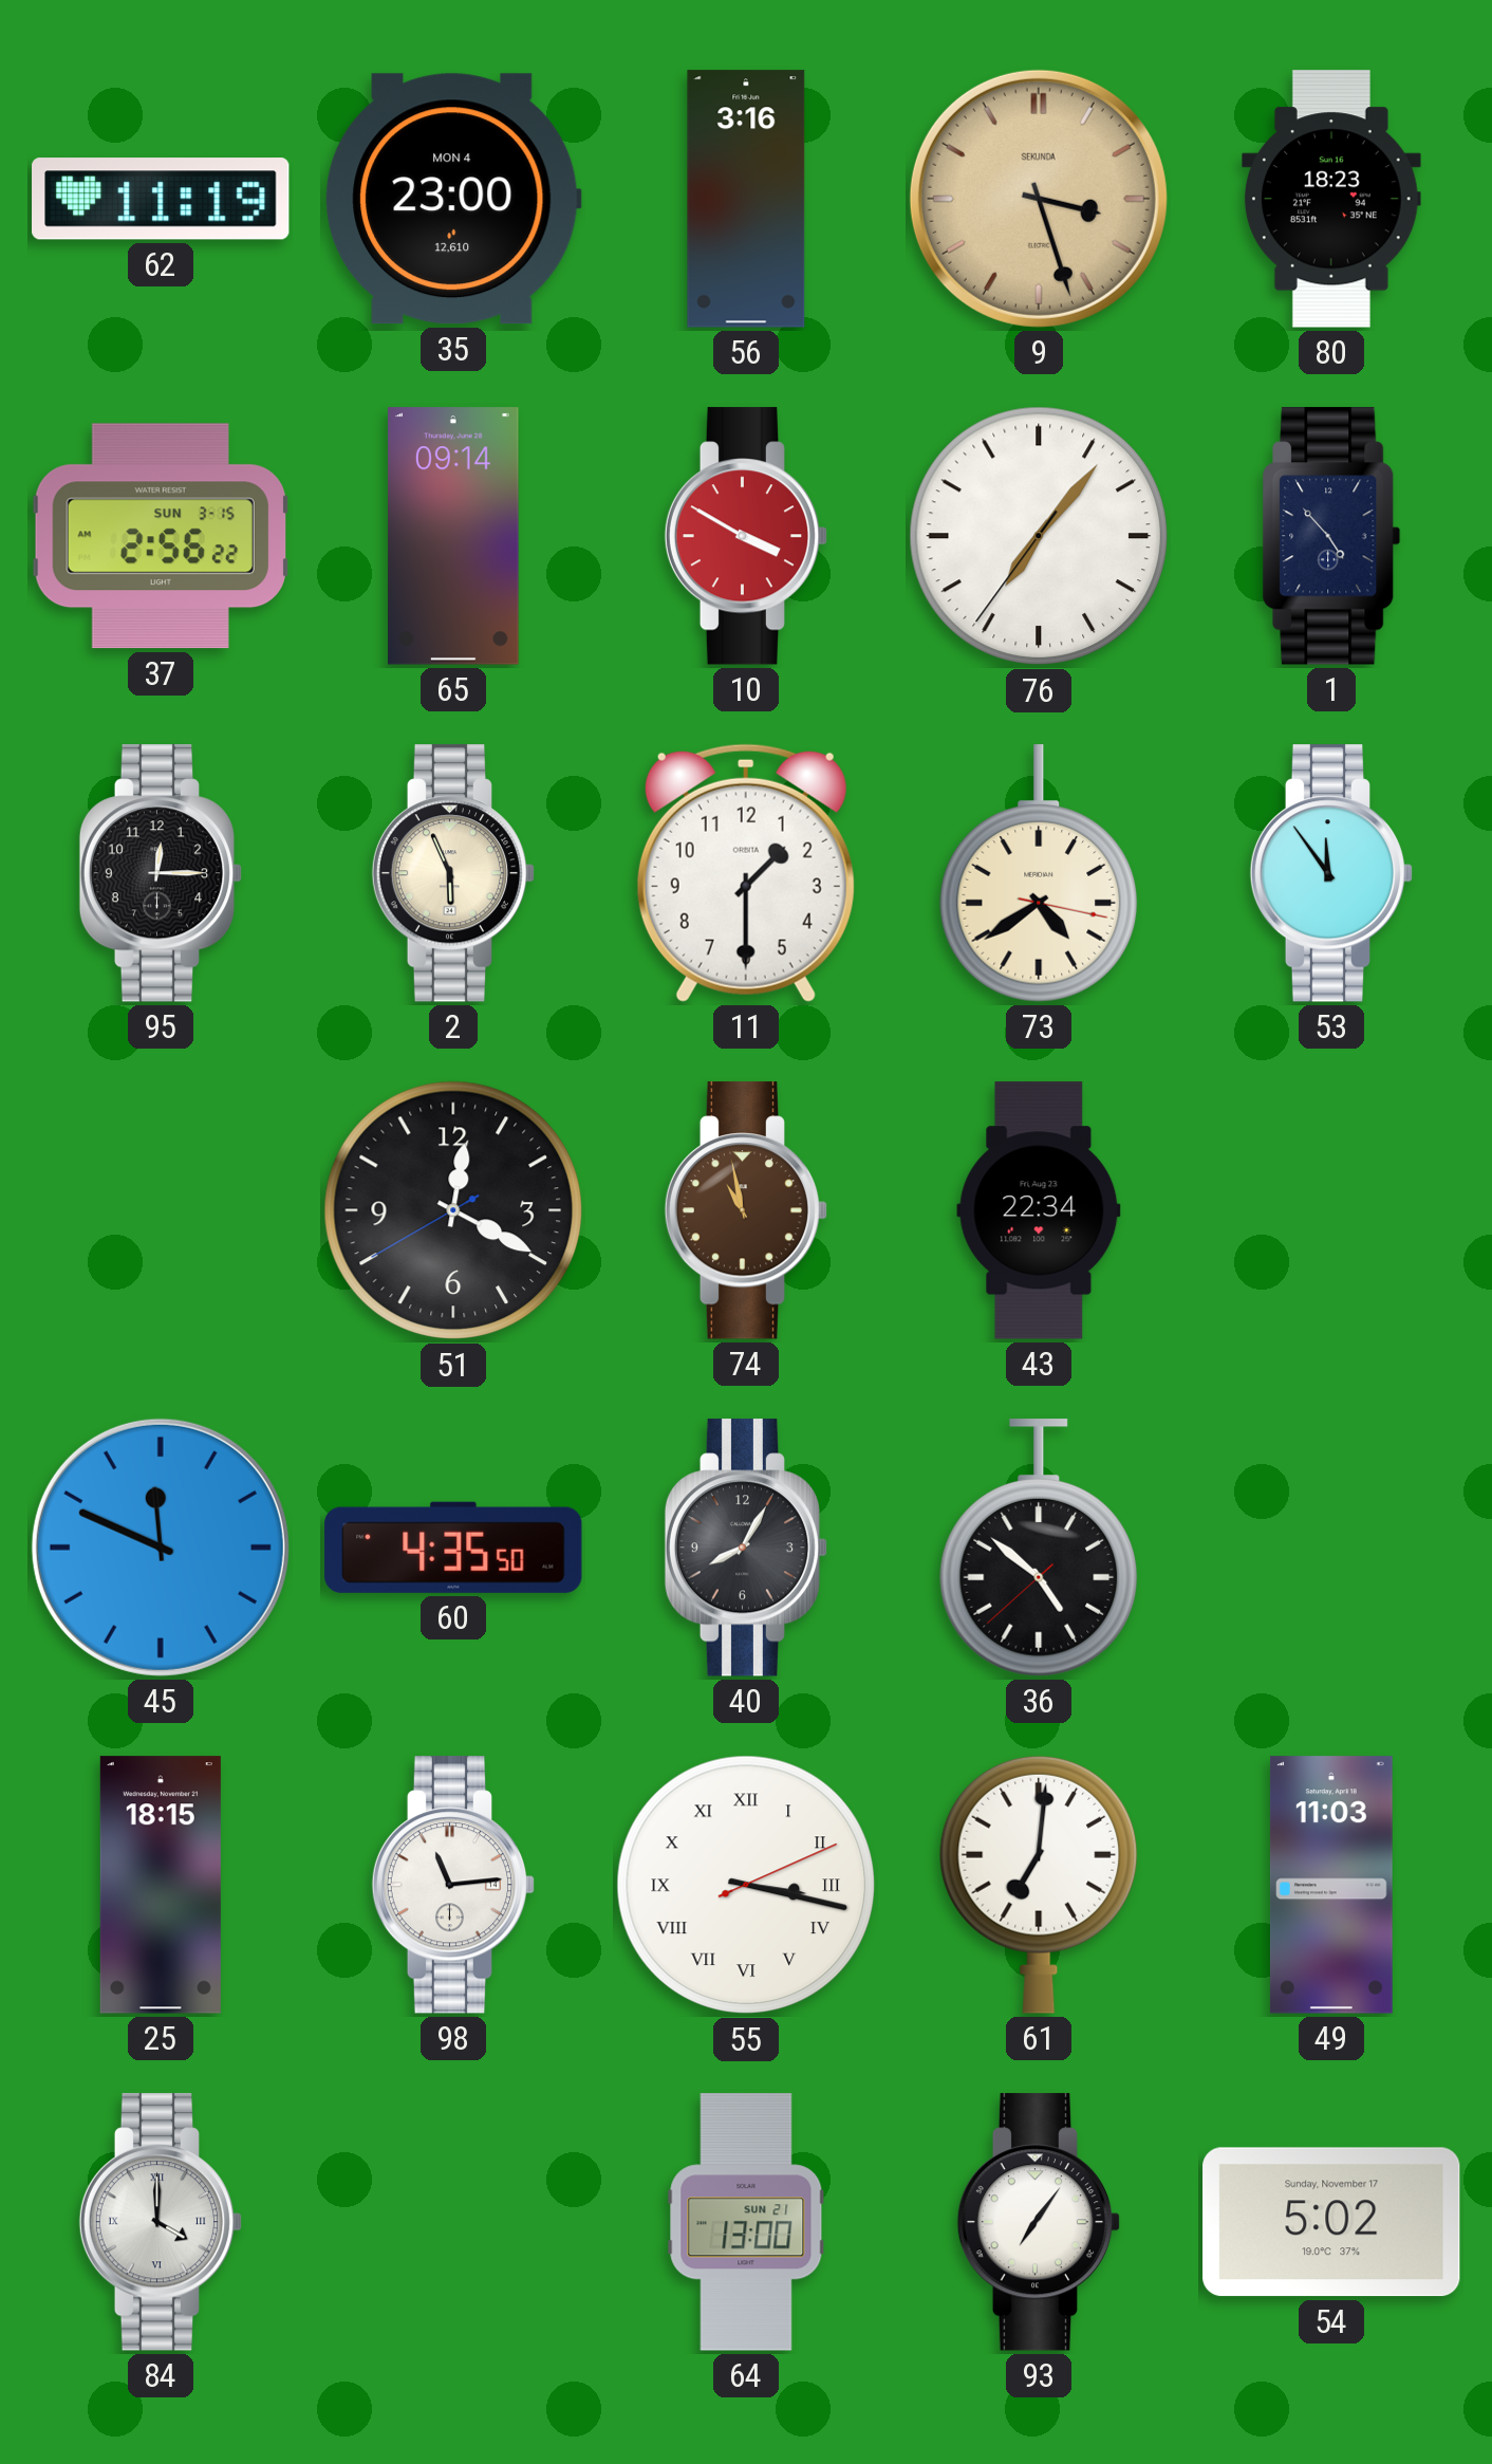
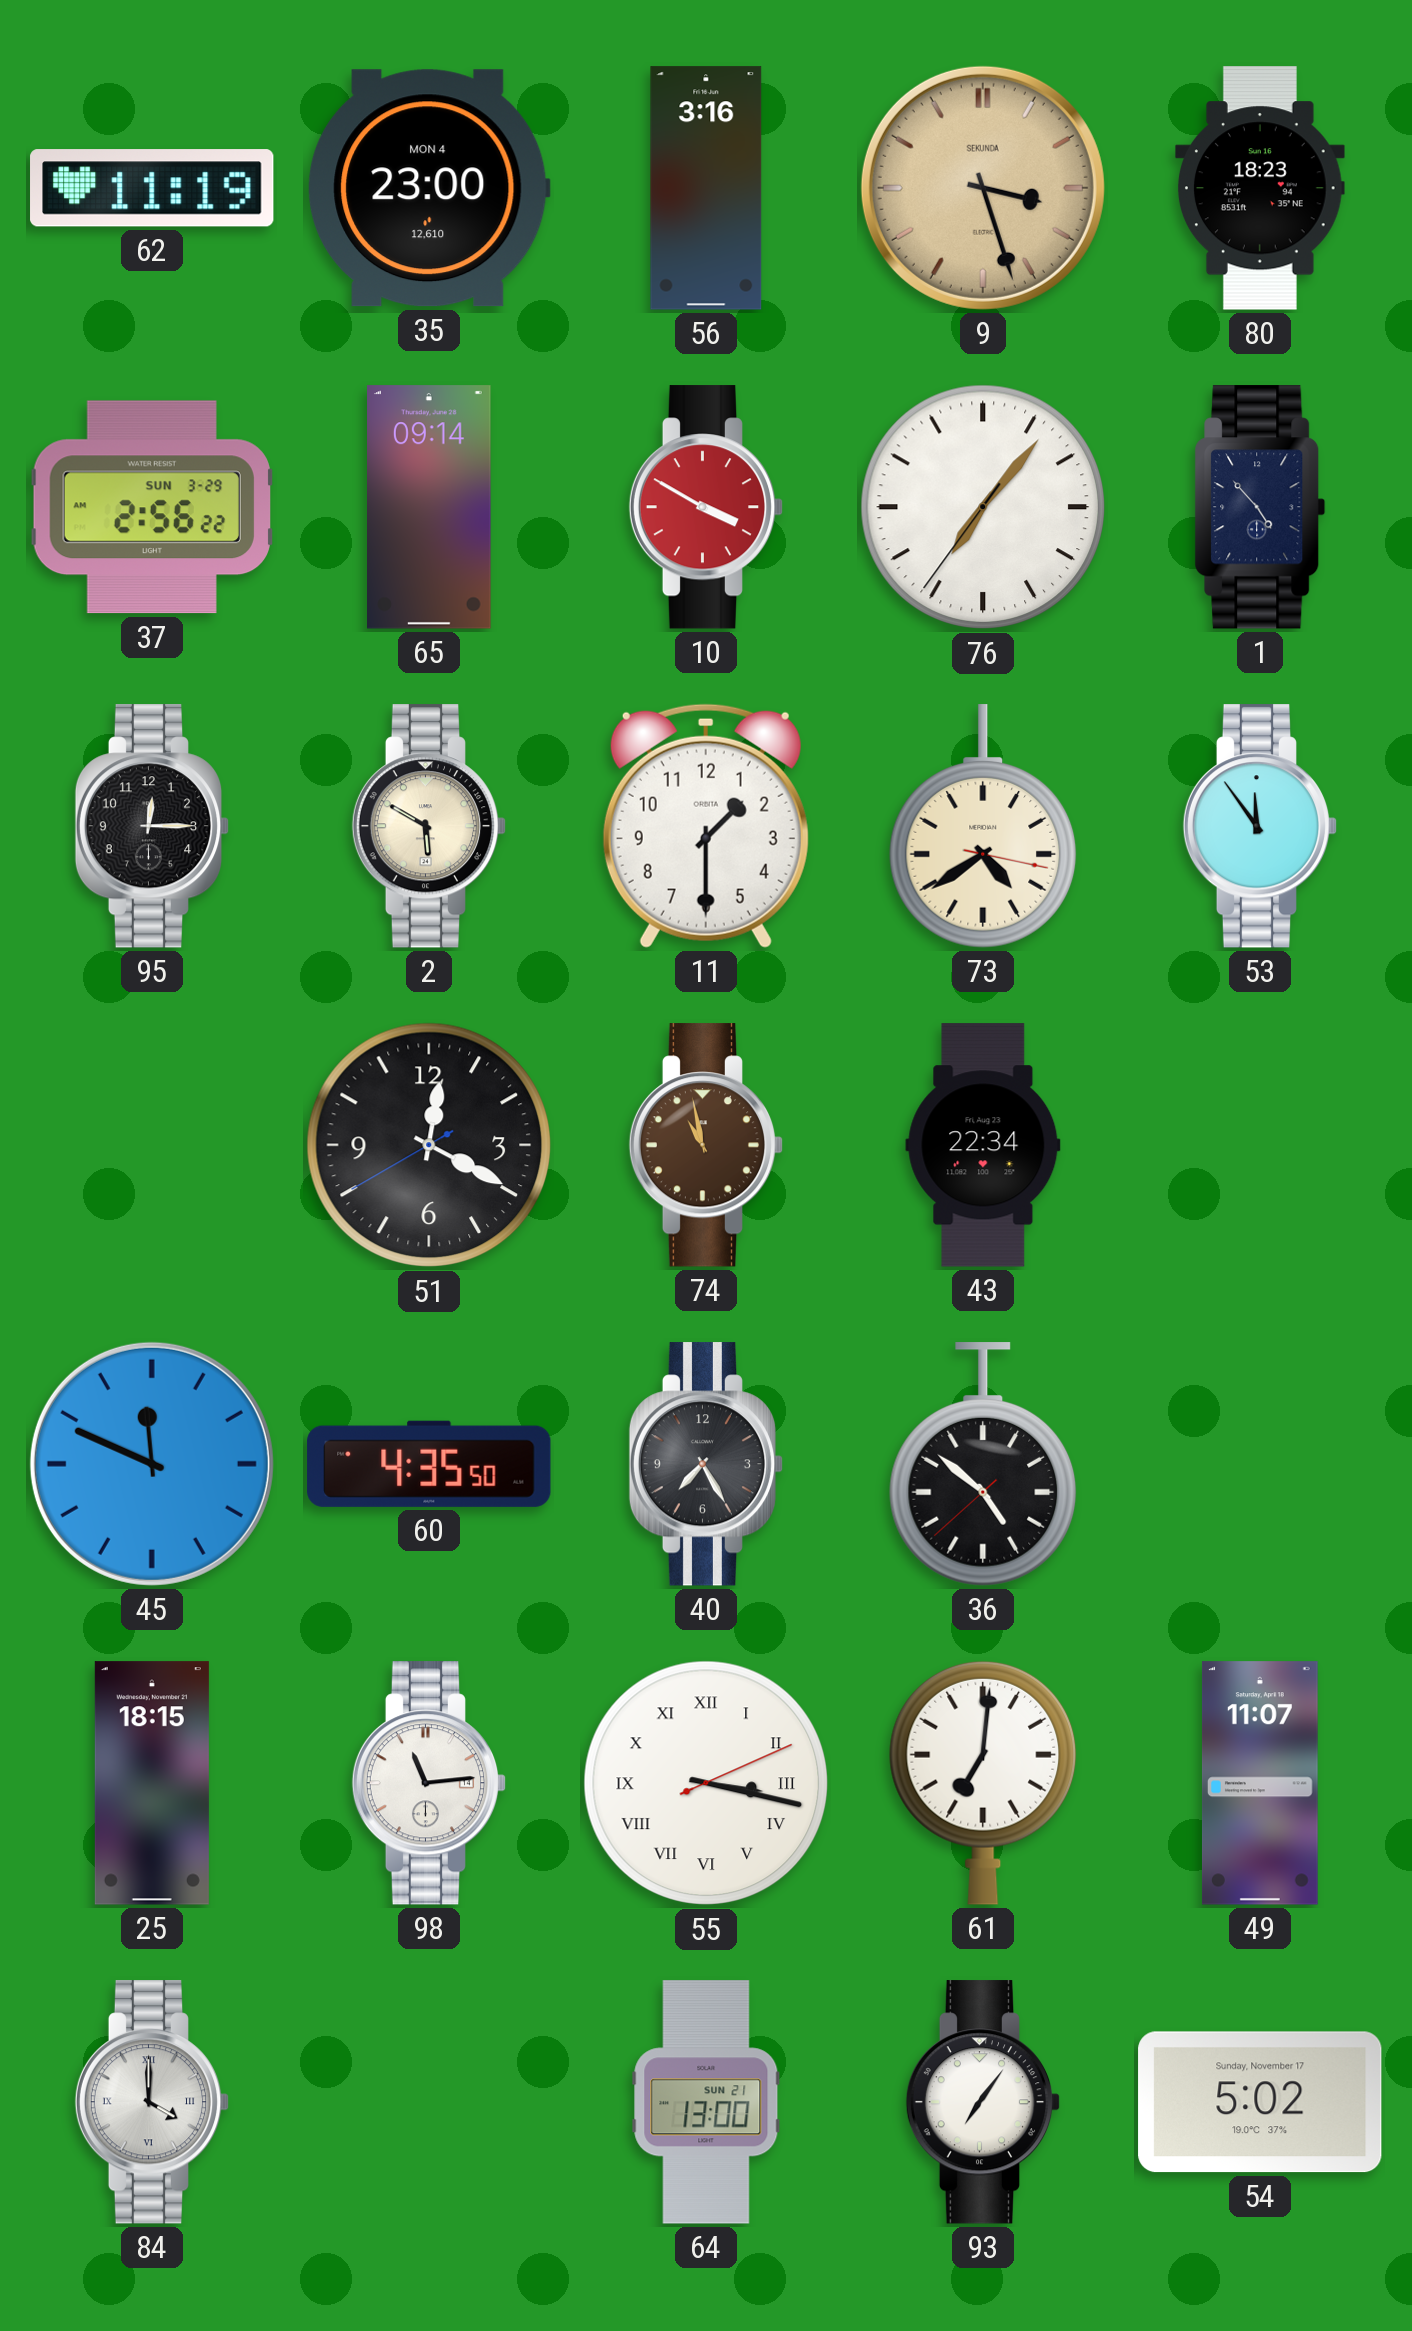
37 date: SUN 3-15 -> SUN 3-29
2: 5:56 -> 5:50
40: 8:05 -> 7:25
49: 11:03 -> 11:07
